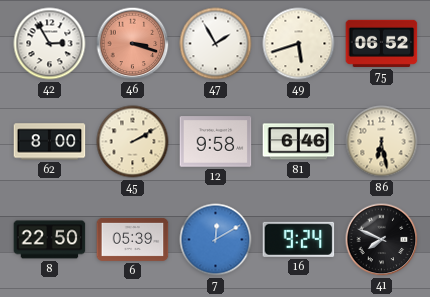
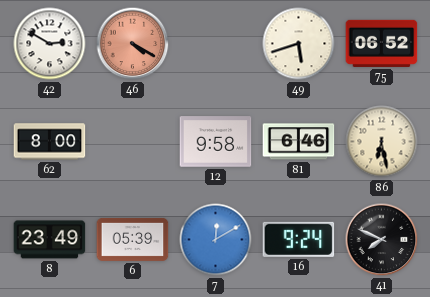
42: 2:55 -> 2:50
46: 3:18 -> 4:20
47: 1:55 -> none
45: 2:10 -> none
8: 22:50 -> 23:49
